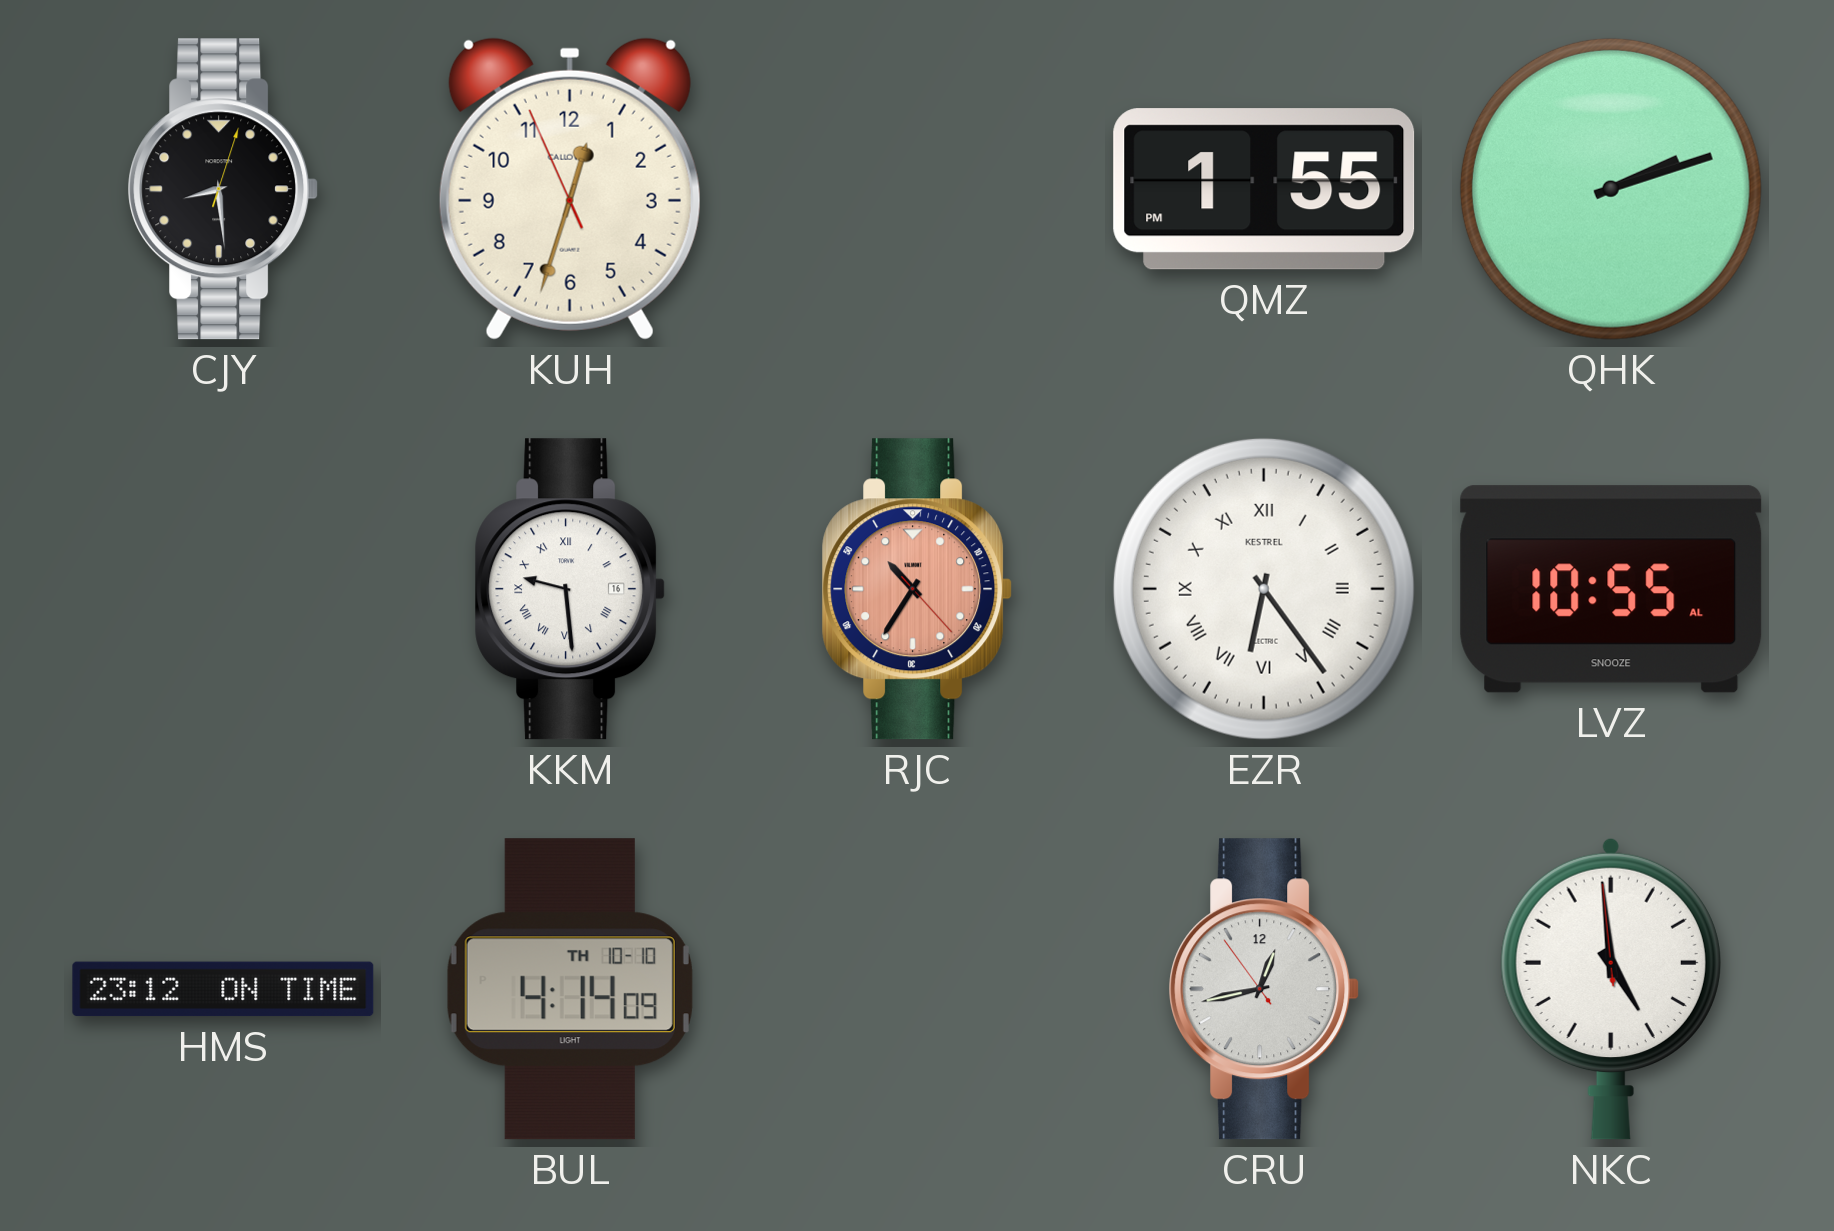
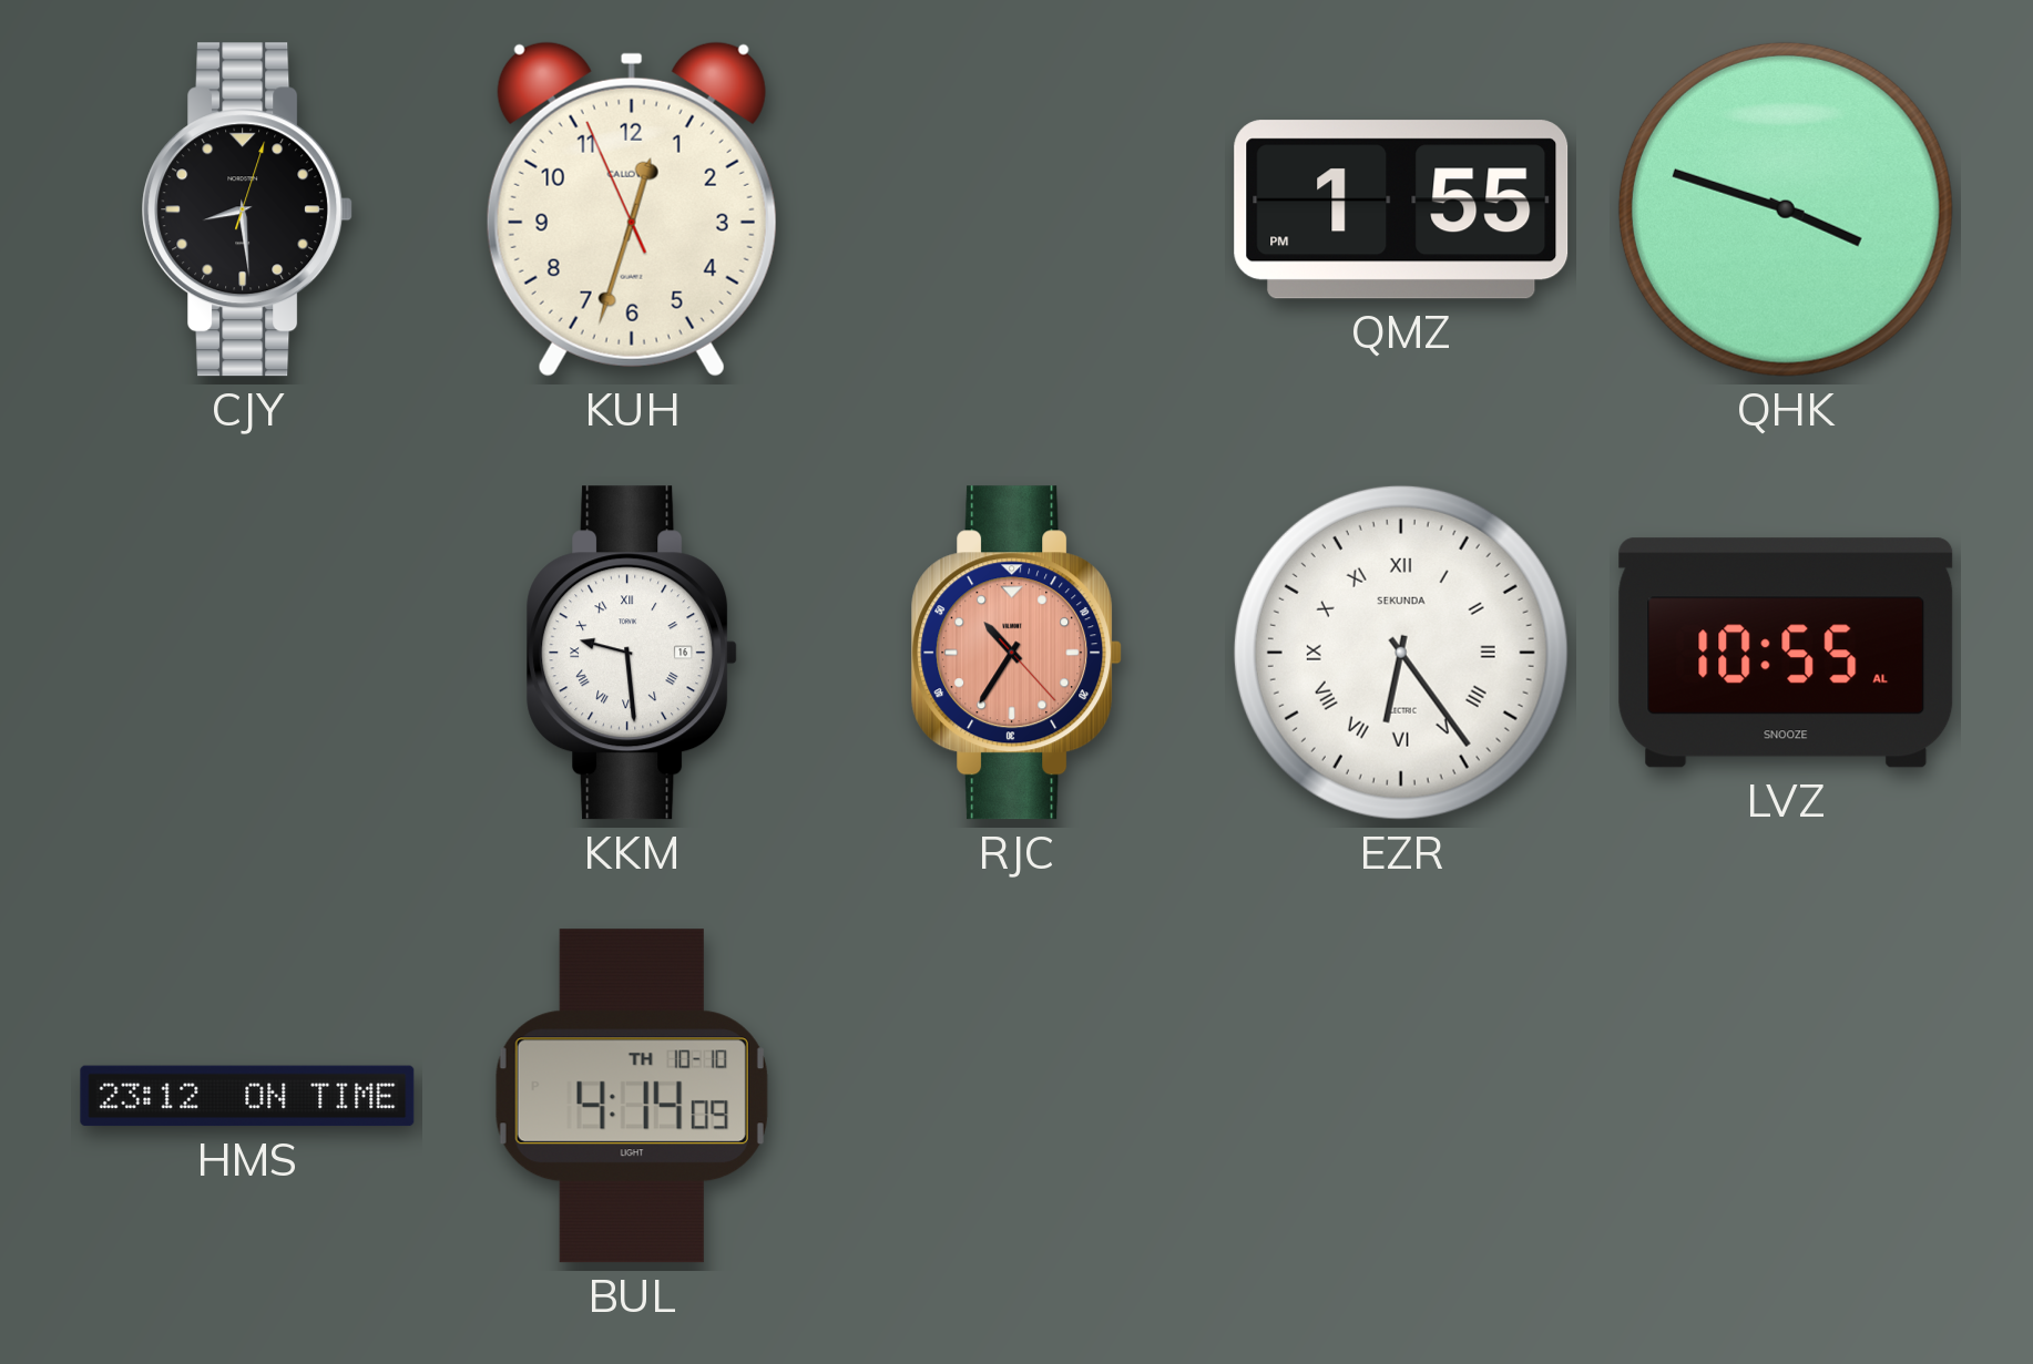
QHK: 2:12 -> 3:48
EZR brand: KESTREL -> SEKUNDA
CRU: 12:42 -> none
NKC: 4:58 -> none
